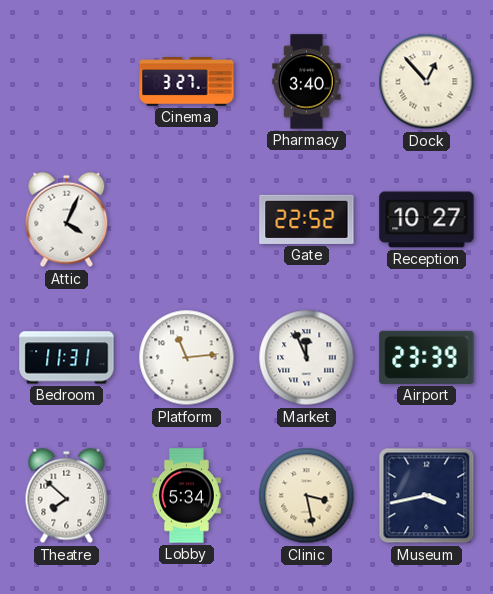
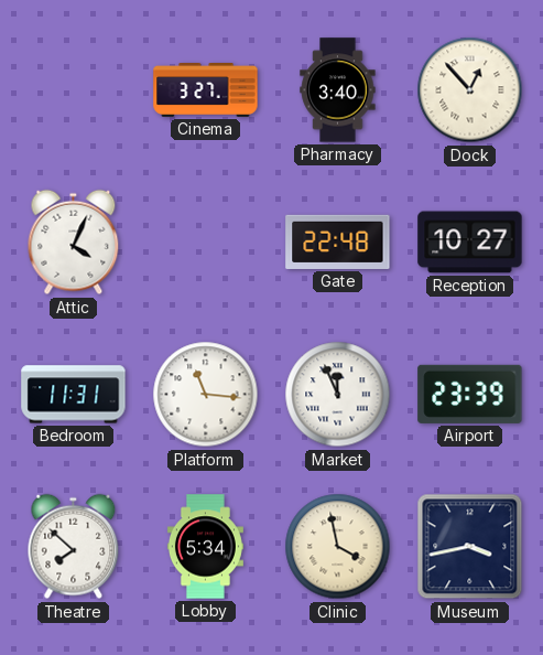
Gate: 22:52 -> 22:48
Platform: 11:14 -> 11:16
Clinic: 3:28 -> 3:58
